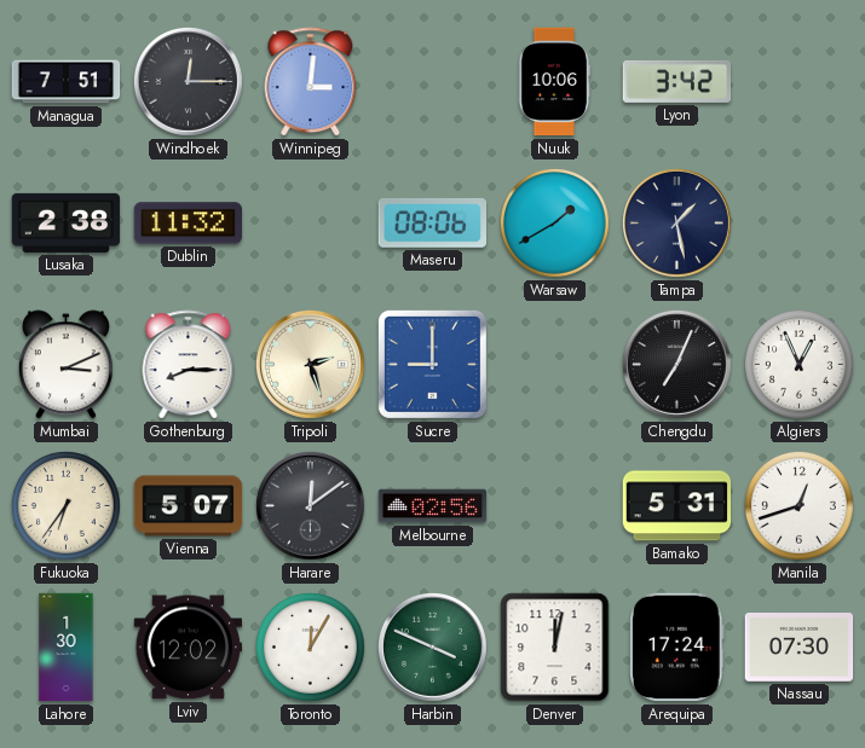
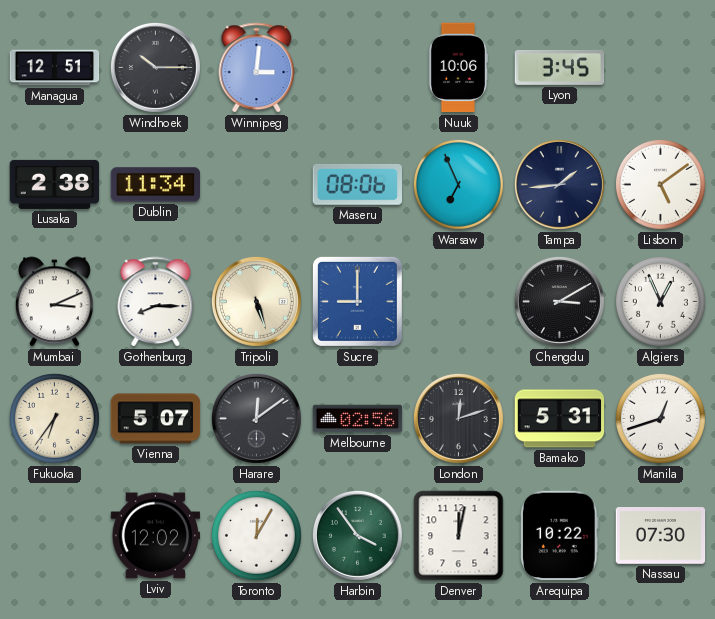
Managua: 7:51 -> 12:51
Windhoek: 12:15 -> 10:15
Lyon: 3:42 -> 3:45
Dublin: 11:32 -> 11:34
Warsaw: 1:40 -> 6:56
Tampa: 1:28 -> 1:44
Lisbon: none -> 5:09
Tripoli: 2:27 -> 5:27
Chengdu: 7:04 -> 3:10
London: none -> 12:12
Lahore: 1:30 -> none
Harbin: 3:49 -> 3:54
Arequipa: 17:24 -> 10:22
